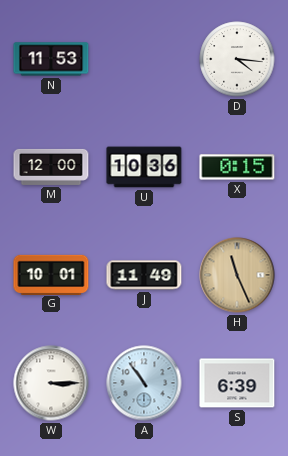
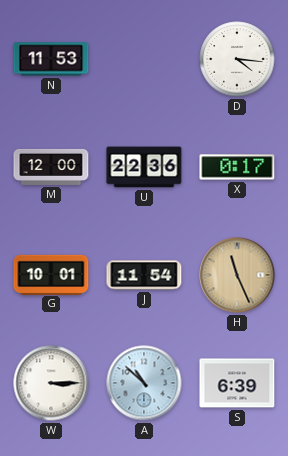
U: 10:36 -> 22:36
X: 0:15 -> 0:17
J: 11:49 -> 11:54
A: 10:54 -> 10:52
